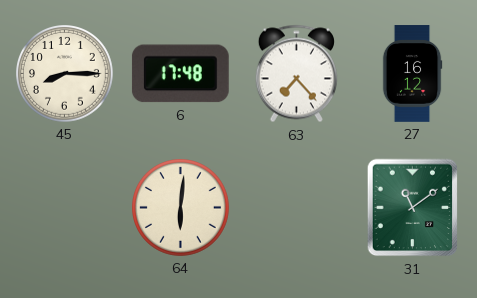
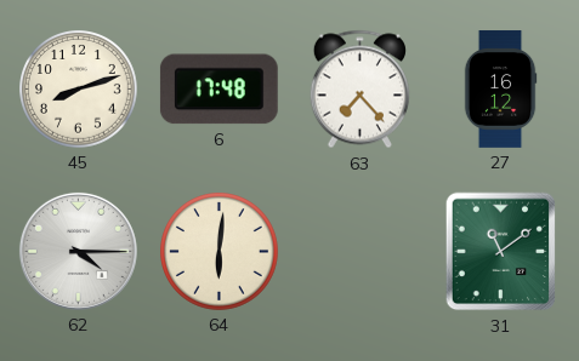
45: 8:15 -> 8:12
62: none -> 4:15
